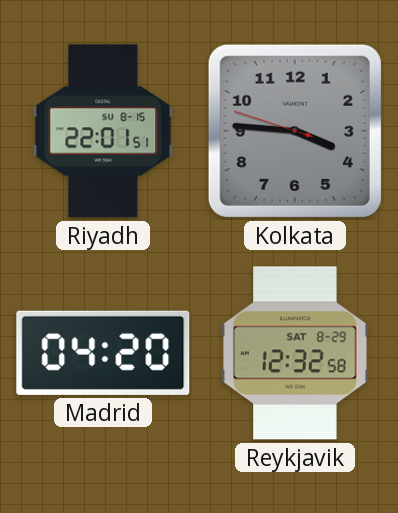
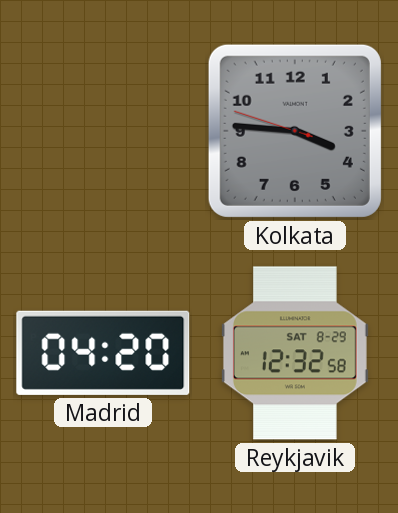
Riyadh: 22:01 -> none
